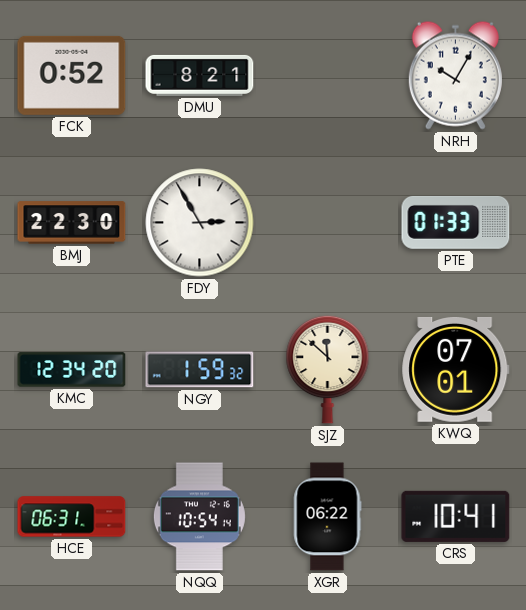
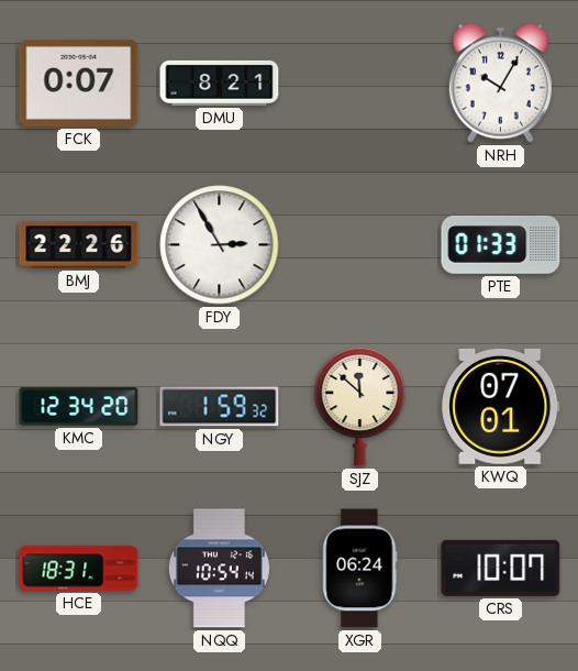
FCK: 0:52 -> 0:07
BMJ: 22:30 -> 22:26
HCE: 06:31 -> 18:31
XGR: 06:22 -> 06:24
CRS: 10:41 -> 10:07
